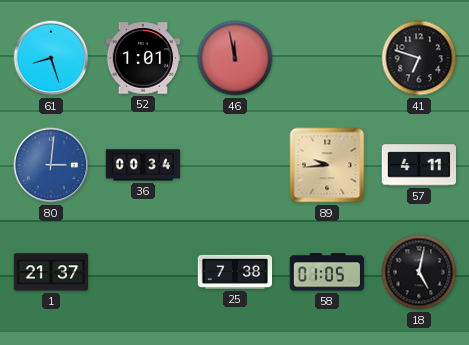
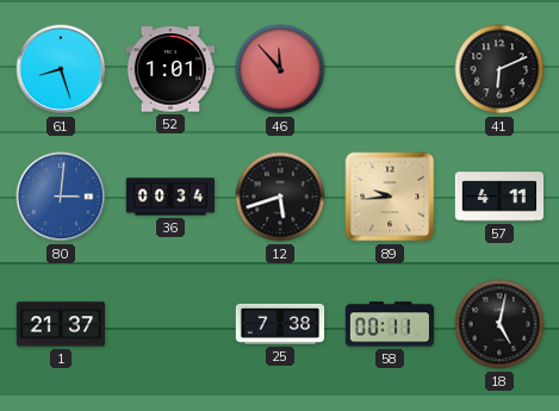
46: 11:58 -> 11:53
41: 6:48 -> 6:11
12: none -> 5:42
58: 01:05 -> 00:11
